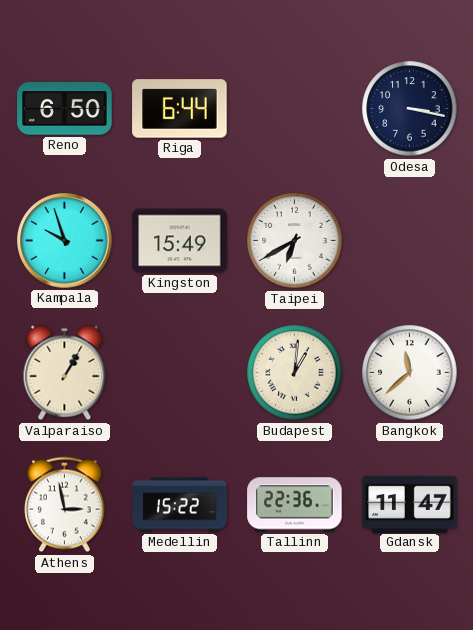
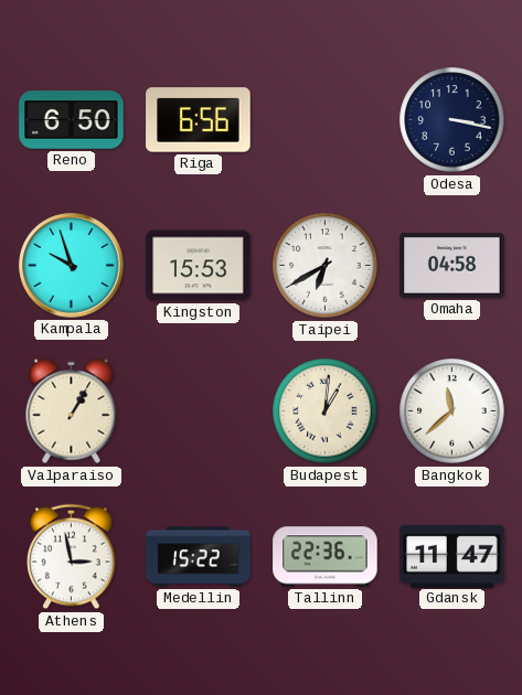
Riga: 6:44 -> 6:56
Kingston: 15:49 -> 15:53
Omaha: none -> 04:58
